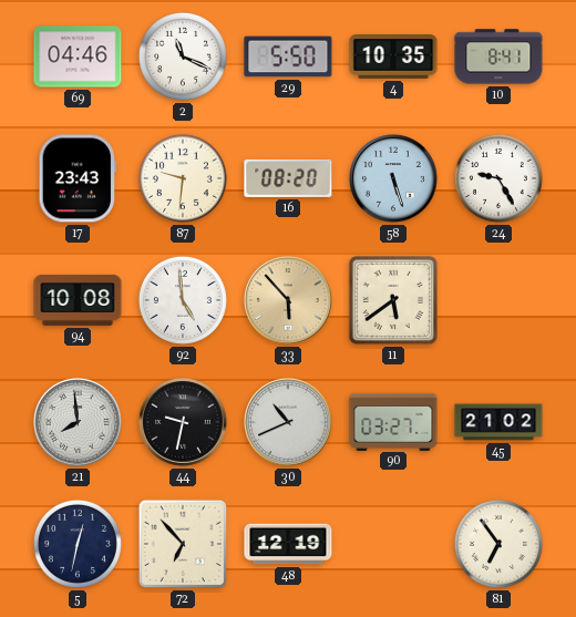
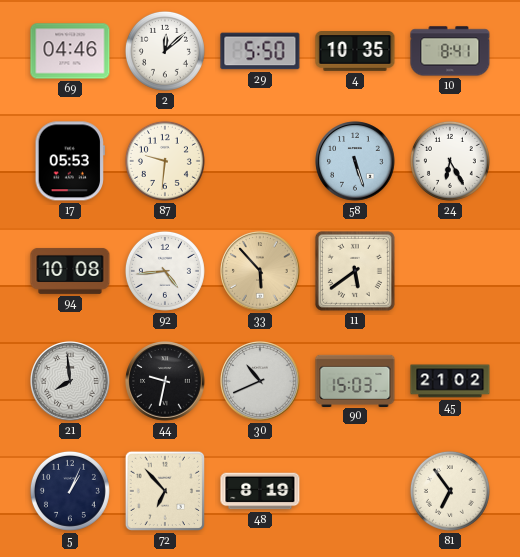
2: 11:19 -> 12:08
17: 23:43 -> 05:53
16: 08:20 -> none
24: 9:25 -> 6:25
92: 4:59 -> 4:44
90: 03:27 -> 15:03
5: 12:32 -> 1:04
48: 12:19 -> 8:19
